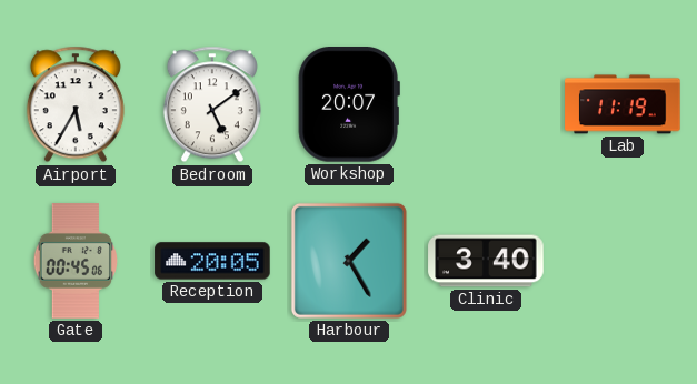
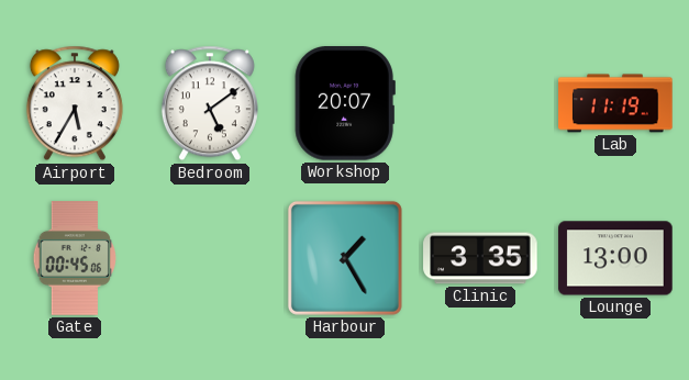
Reception: 20:05 -> none
Clinic: 3:40 -> 3:35
Lounge: none -> 13:00
